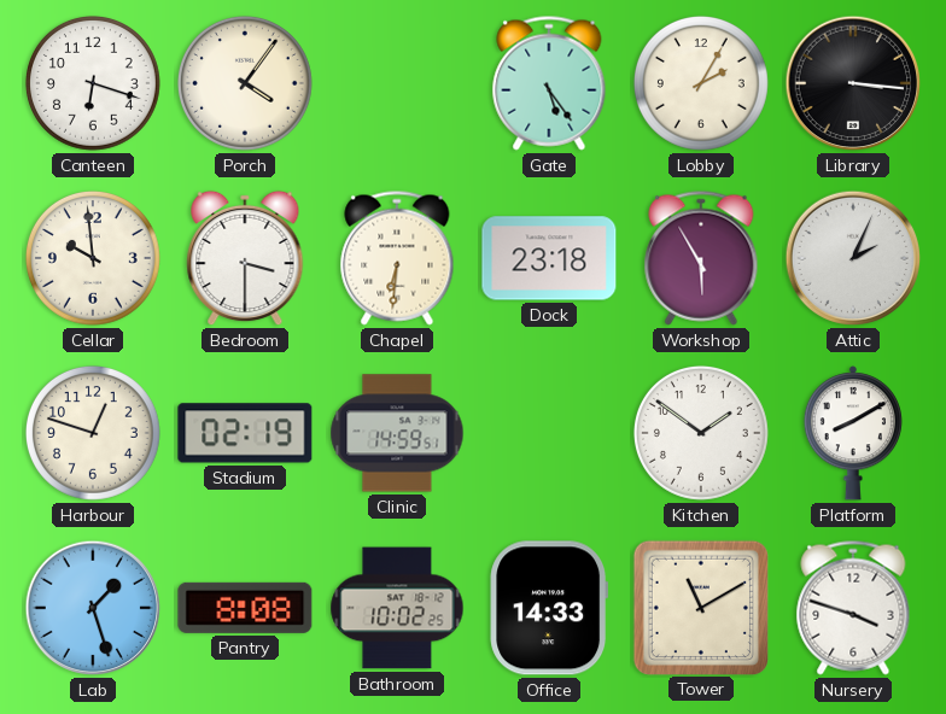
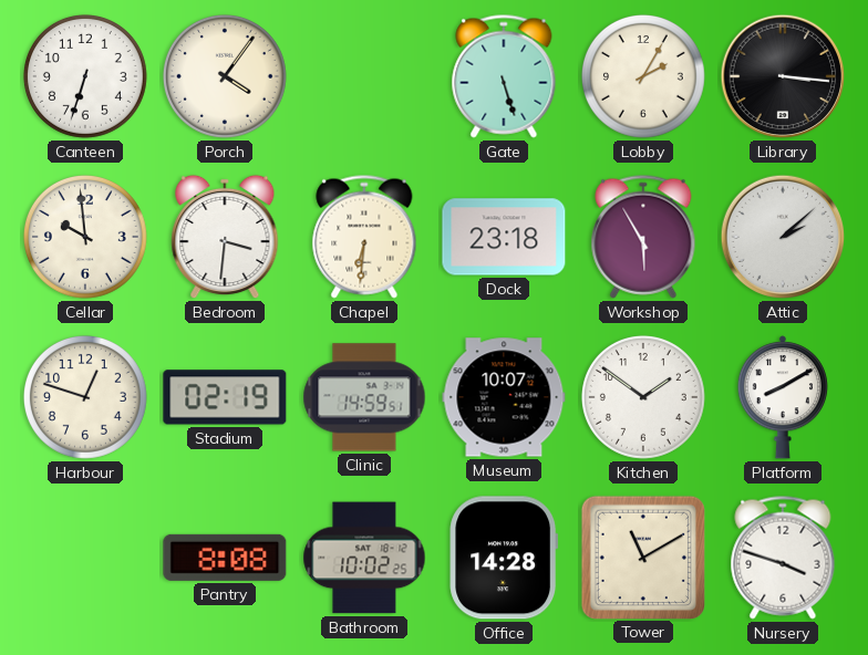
Canteen: 6:18 -> 6:33
Gate: 5:24 -> 5:27
Bedroom: 3:30 -> 3:31
Attic: 2:04 -> 2:08
Museum: none -> 10:07
Lab: 1:27 -> none
Office: 14:33 -> 14:28
